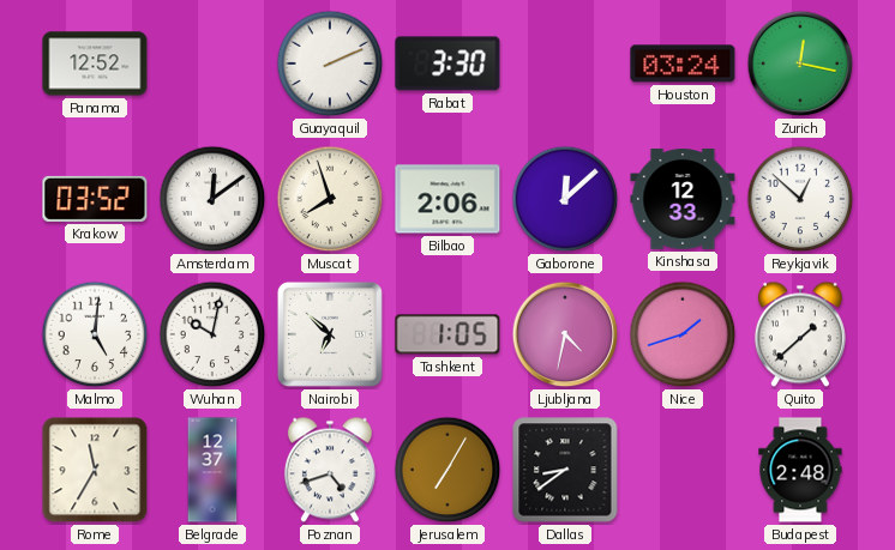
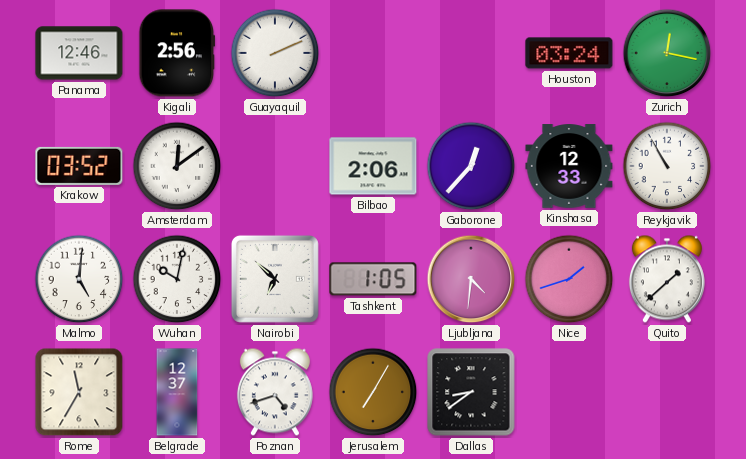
Panama: 12:52 -> 12:46
Kigali: none -> 2:56
Rabat: 3:30 -> none
Muscat: 7:57 -> none
Gaborone: 12:08 -> 12:37
Reykjavik: 12:52 -> 10:55
Ljubljana: 4:32 -> 4:31
Budapest: 2:48 -> none
